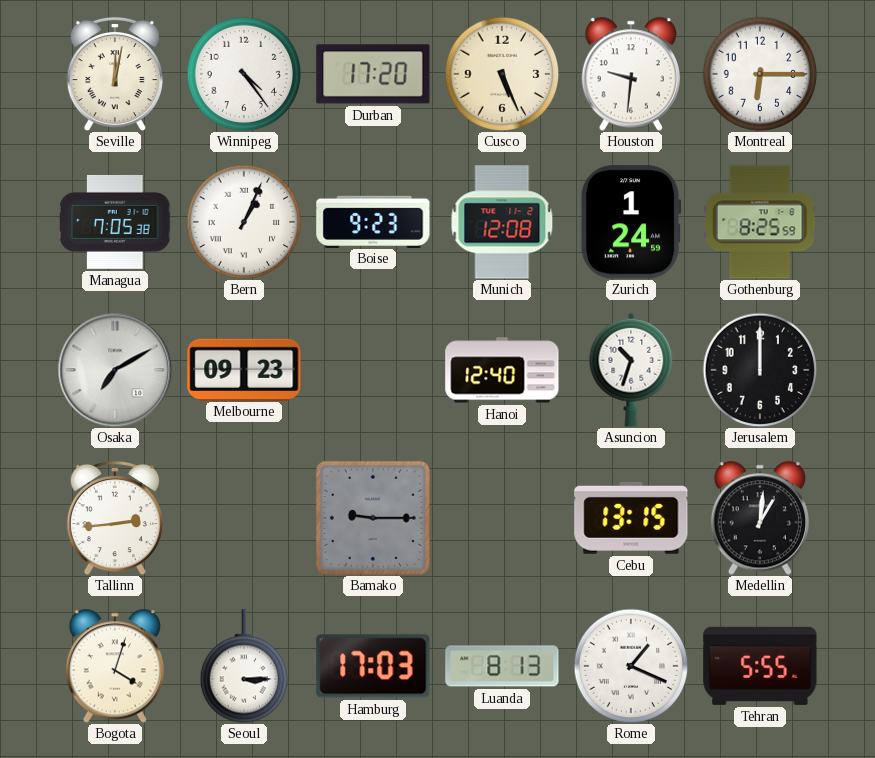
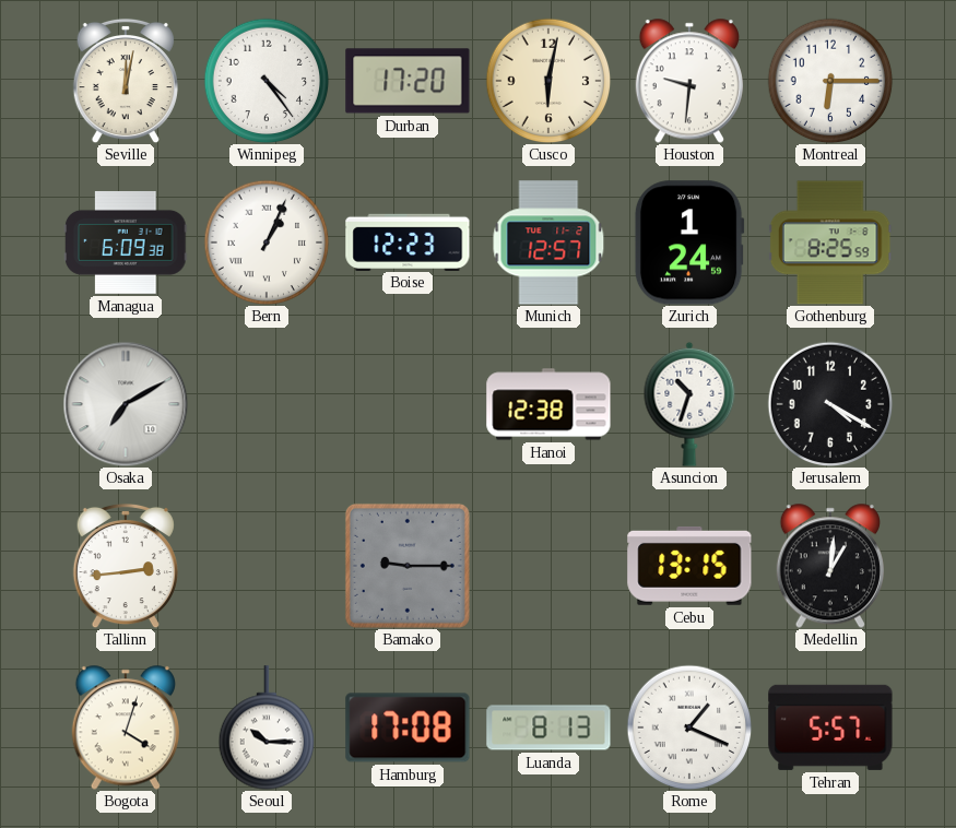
Cusco: 5:26 -> 6:02
Managua: 7:05 -> 6:09
Boise: 9:23 -> 12:23
Munich: 12:08 -> 12:57
Melbourne: 09:23 -> none
Hanoi: 12:40 -> 12:38
Jerusalem: 12:00 -> 4:20
Seoul: 3:15 -> 10:15
Hamburg: 17:03 -> 17:08
Tehran: 5:55 -> 5:57
